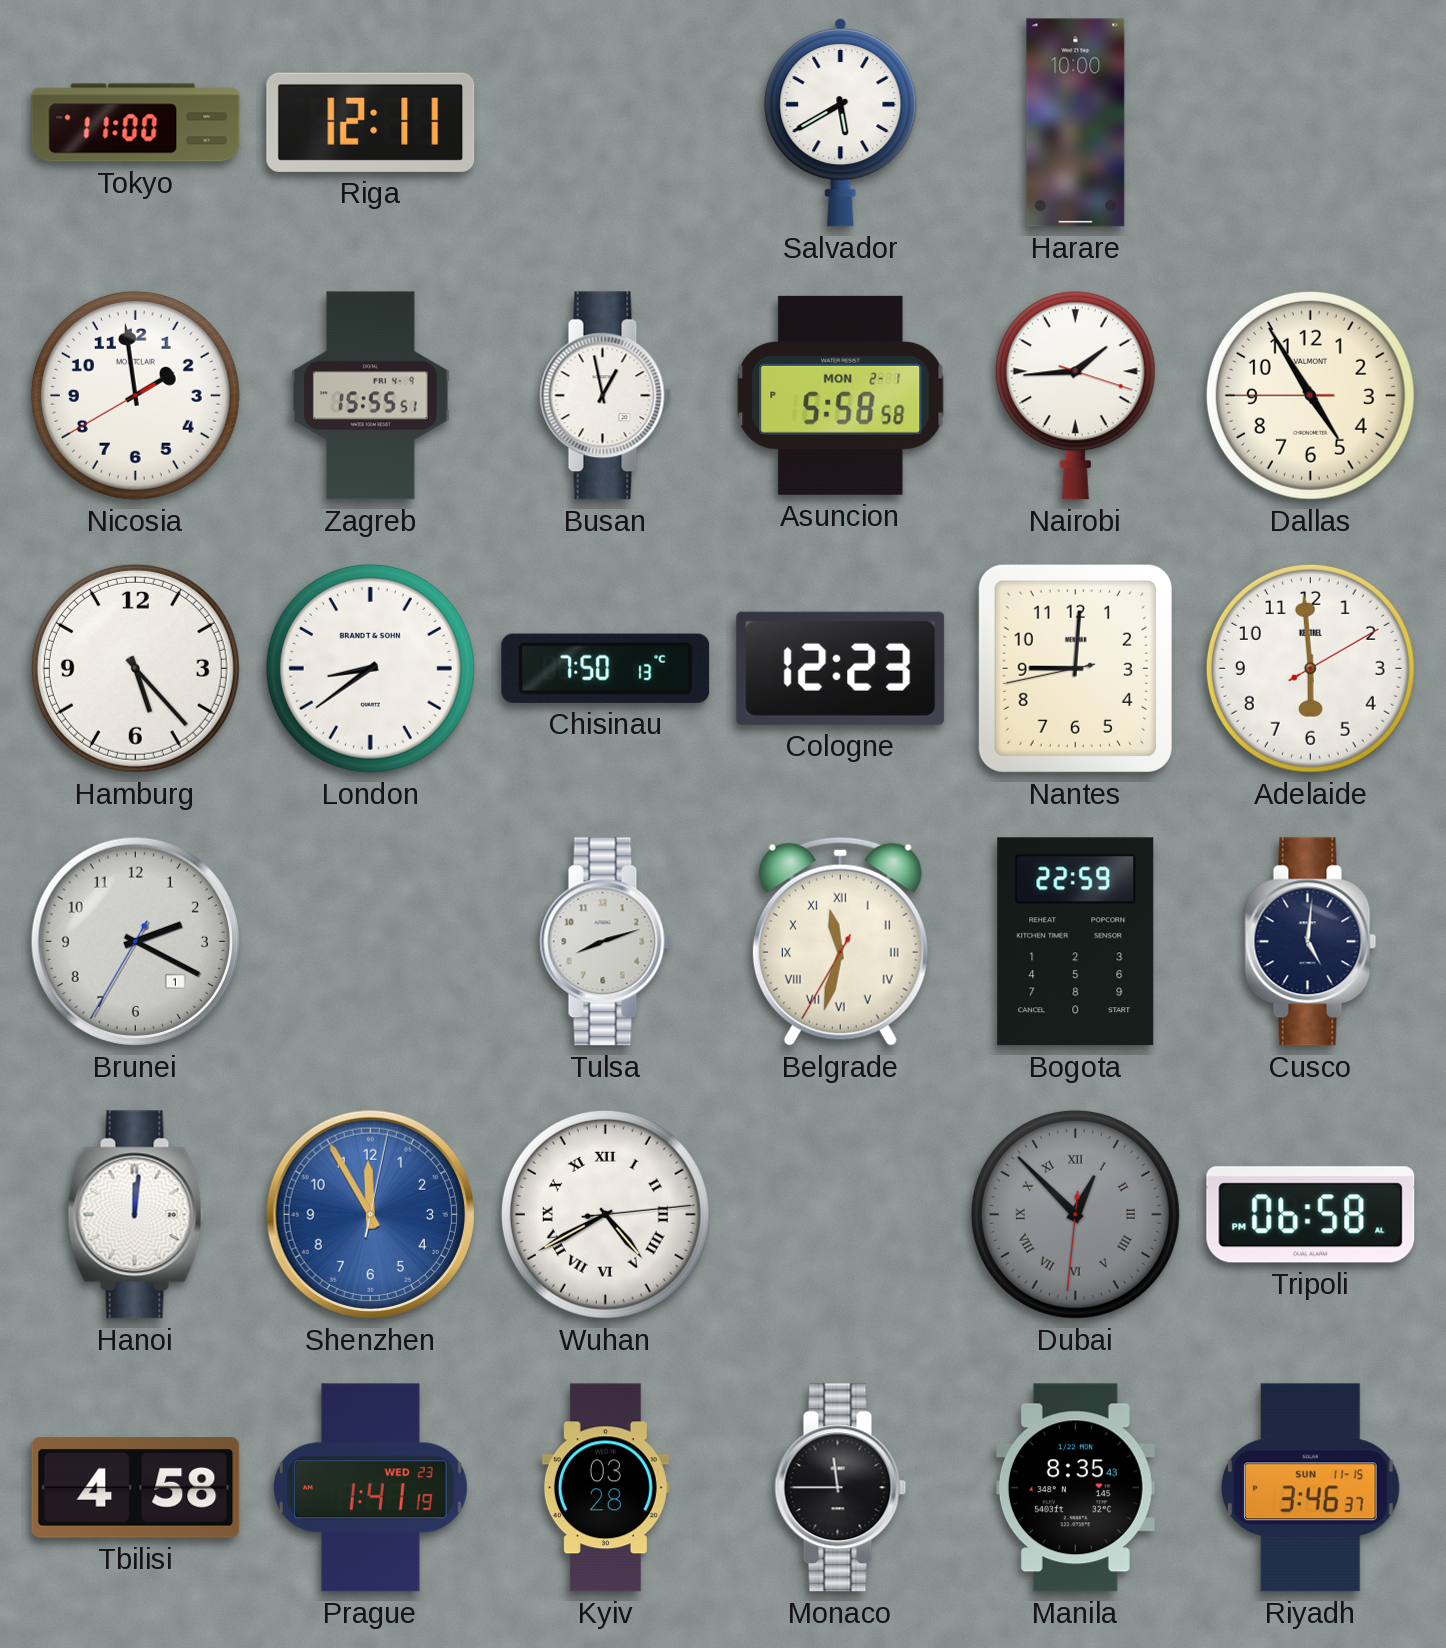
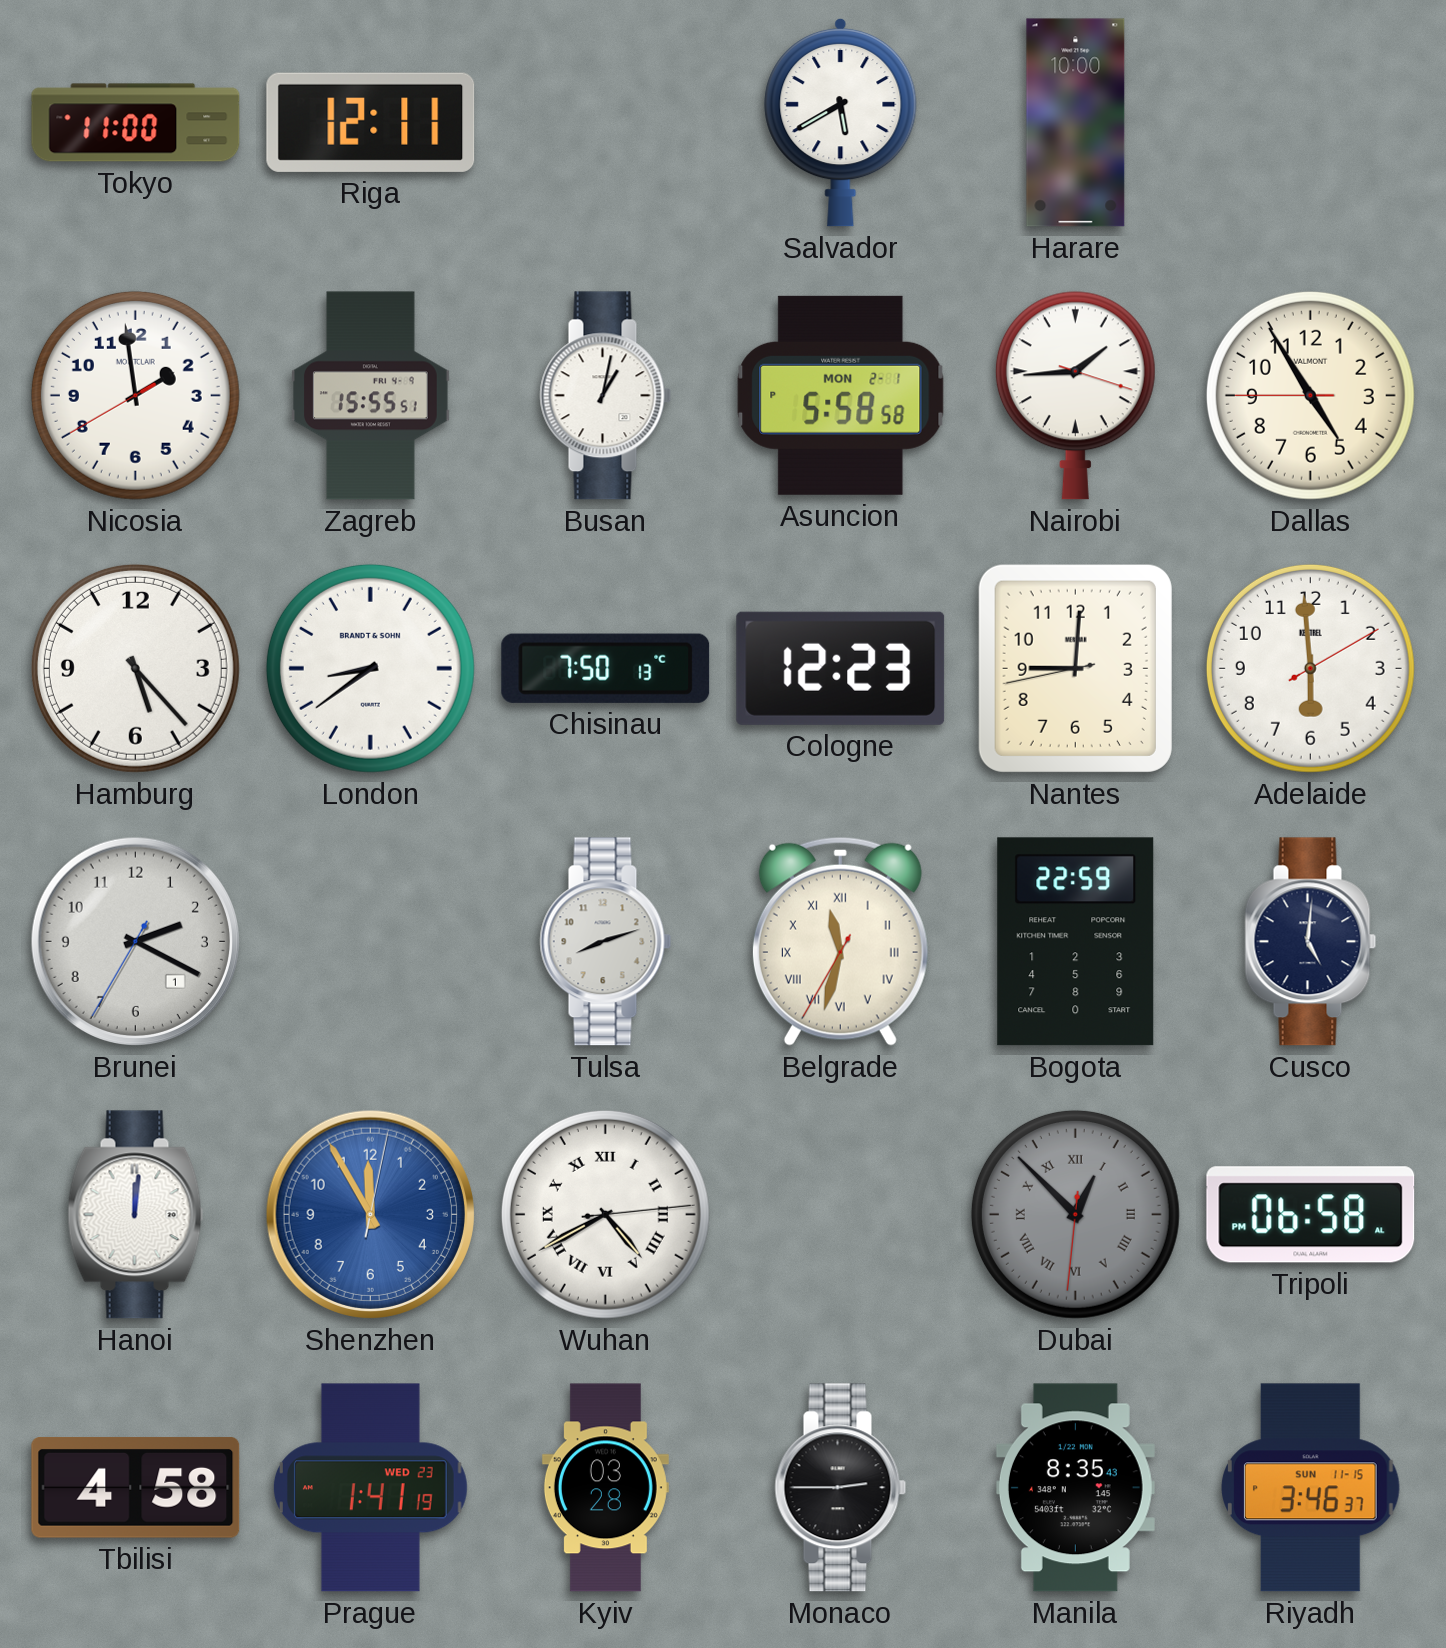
Busan: 12:58 -> 1:02
Monaco: 11:45 -> 2:45
